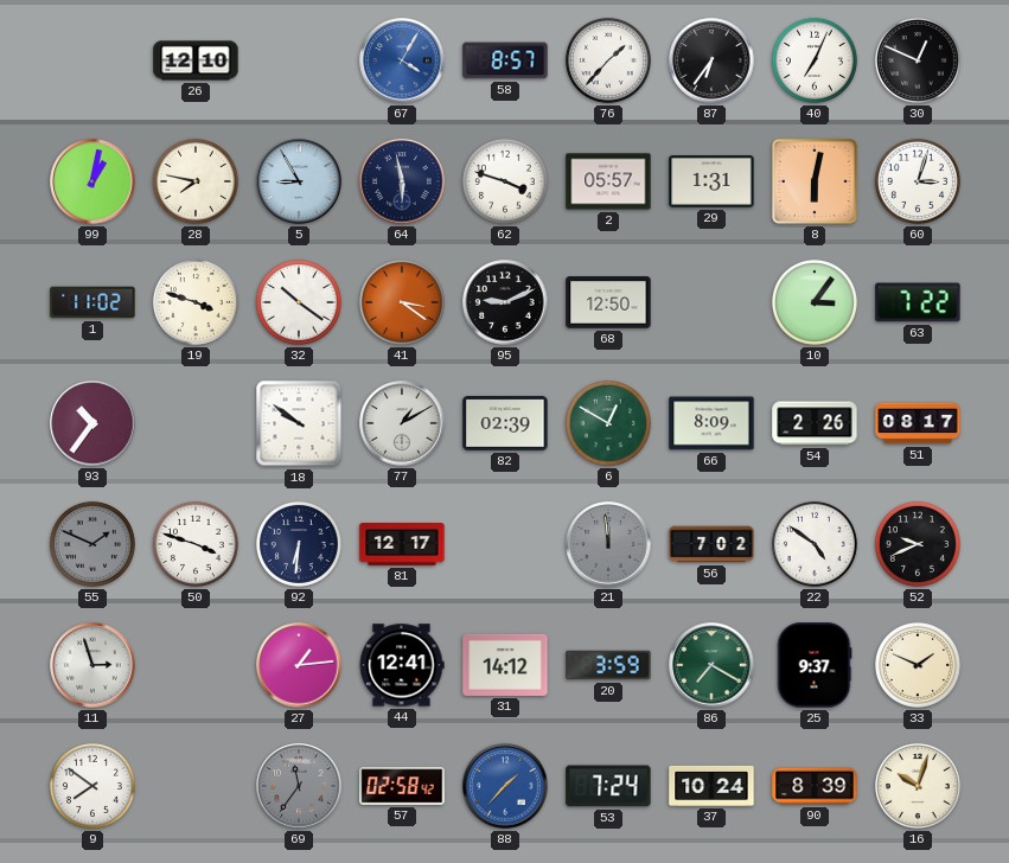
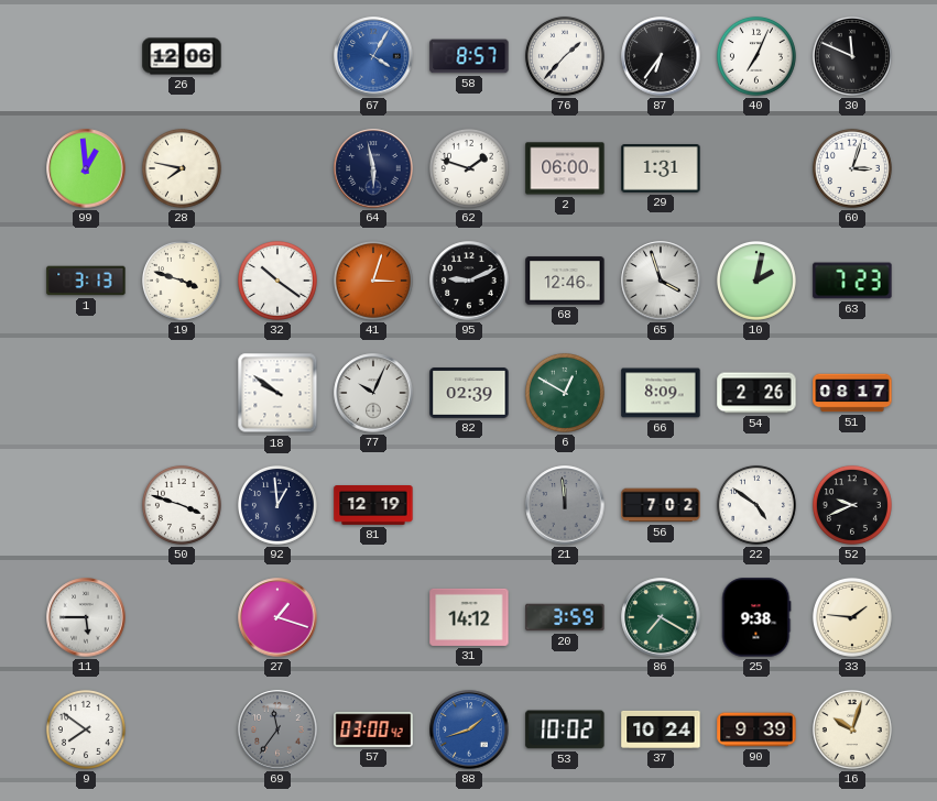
26: 12:10 -> 12:06
30: 12:49 -> 11:49
99: 1:02 -> 12:59
5: 8:55 -> none
62: 3:48 -> 1:48
2: 05:57 -> 06:00
8: 6:02 -> none
1: 11:02 -> 3:13
41: 3:21 -> 3:03
68: 12:50 -> 12:46
65: none -> 3:57
10: 3:06 -> 2:02
63: 7:22 -> 7:23
93: 10:36 -> none
77: 1:10 -> 10:04
55: 1:49 -> none
92: 6:31 -> 12:59
81: 12:17 -> 12:19
11: 2:57 -> 5:45
27: 1:14 -> 1:18
44: 12:41 -> none
25: 9:37 -> 9:38
33: 1:49 -> 1:46
57: 02:58 -> 03:00
88: 1:37 -> 1:42
53: 7:24 -> 10:02
90: 8:39 -> 9:39
